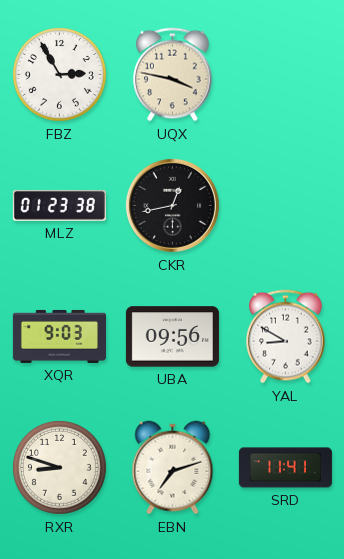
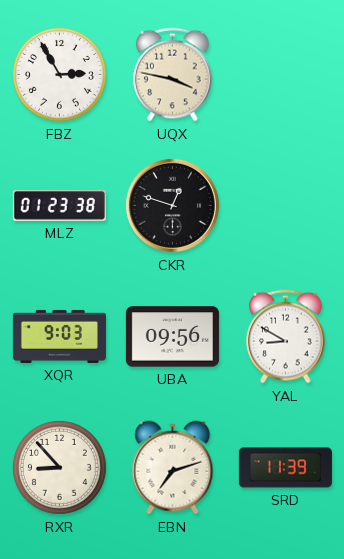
CKR: 12:43 -> 12:48
RXR: 8:48 -> 8:53
SRD: 11:41 -> 11:39
